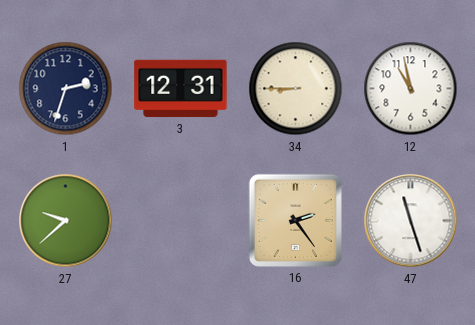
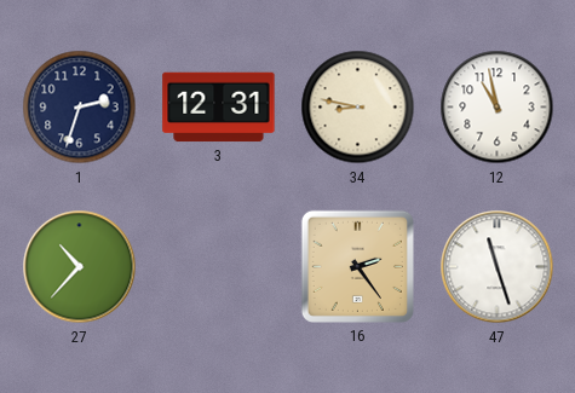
34: 8:45 -> 8:47
27: 9:38 -> 10:37
